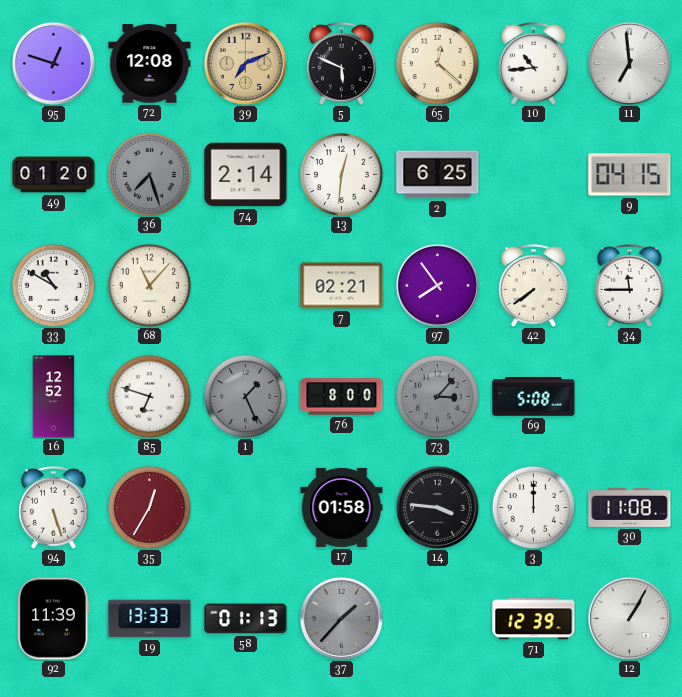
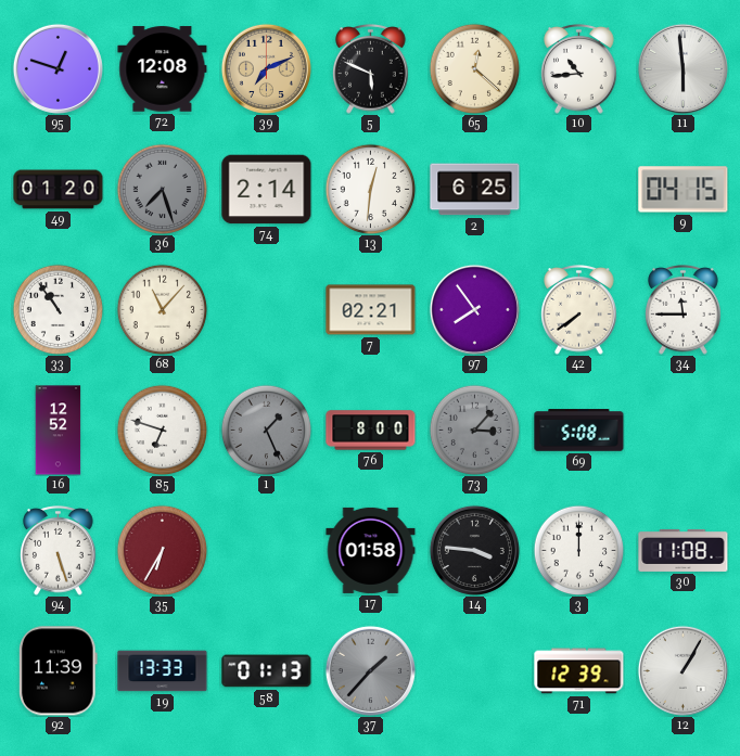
11: 6:59 -> 5:59
33: 10:50 -> 10:54
35: 12:35 -> 6:35
